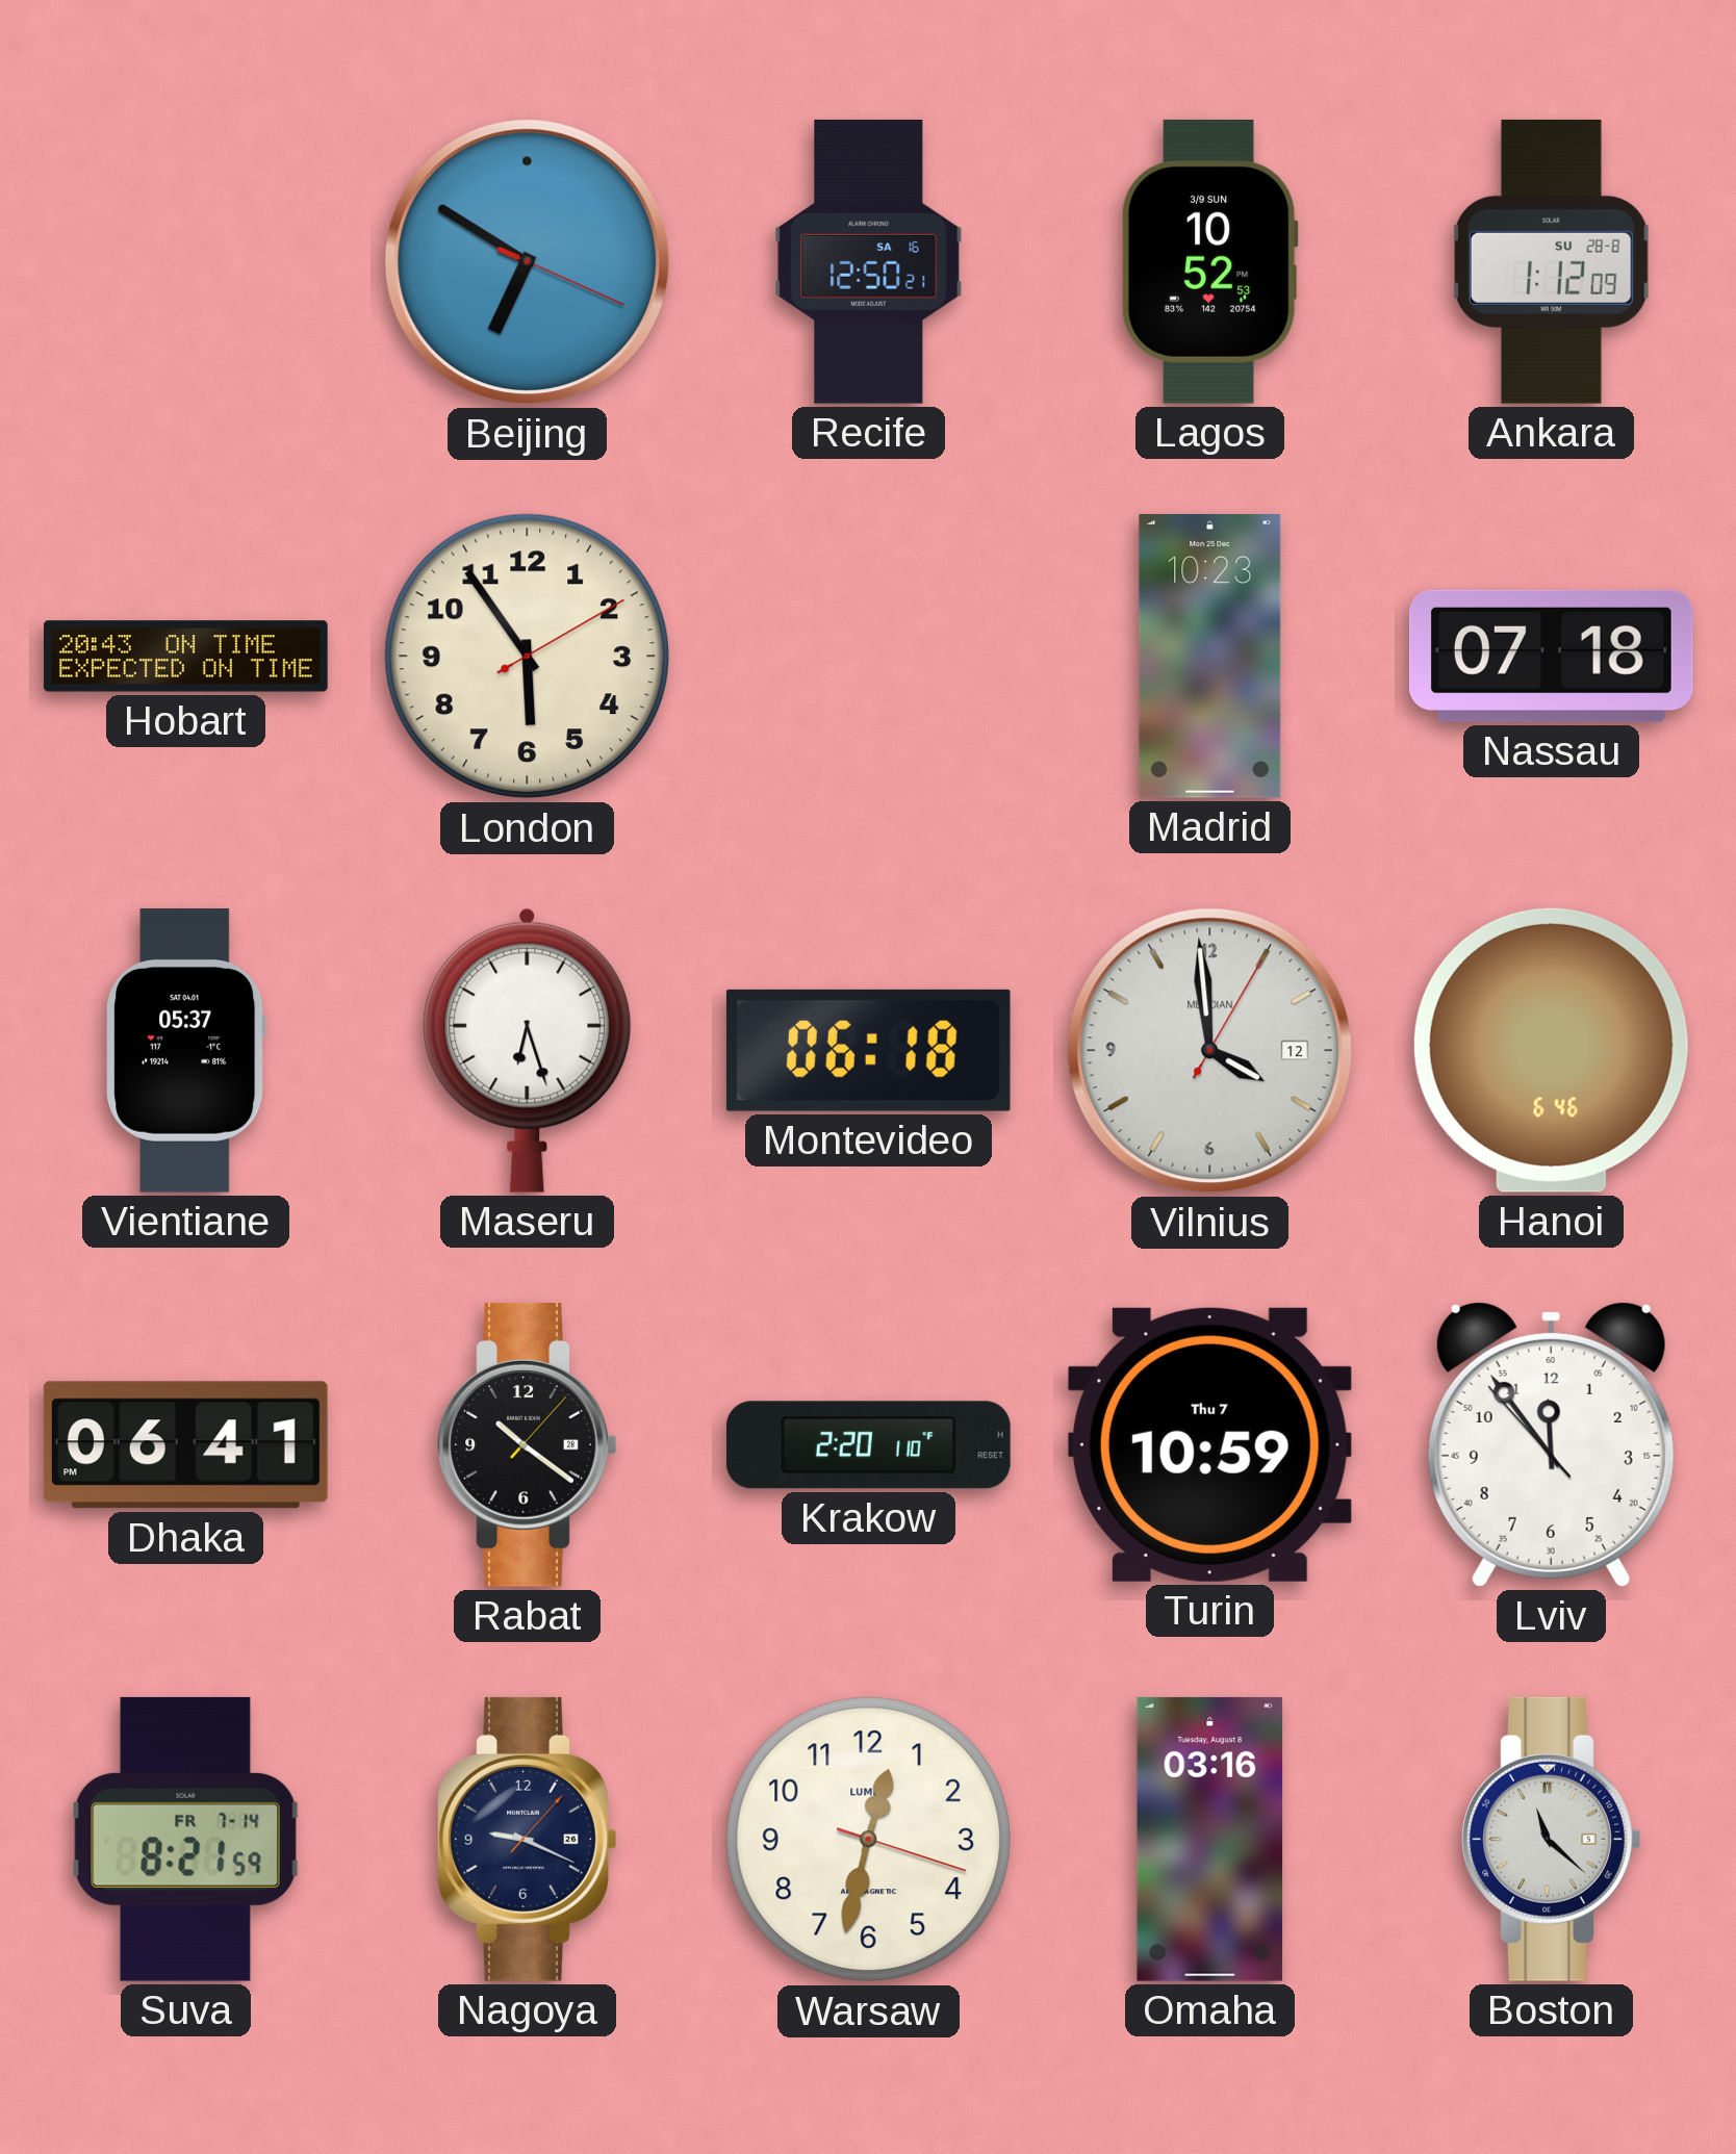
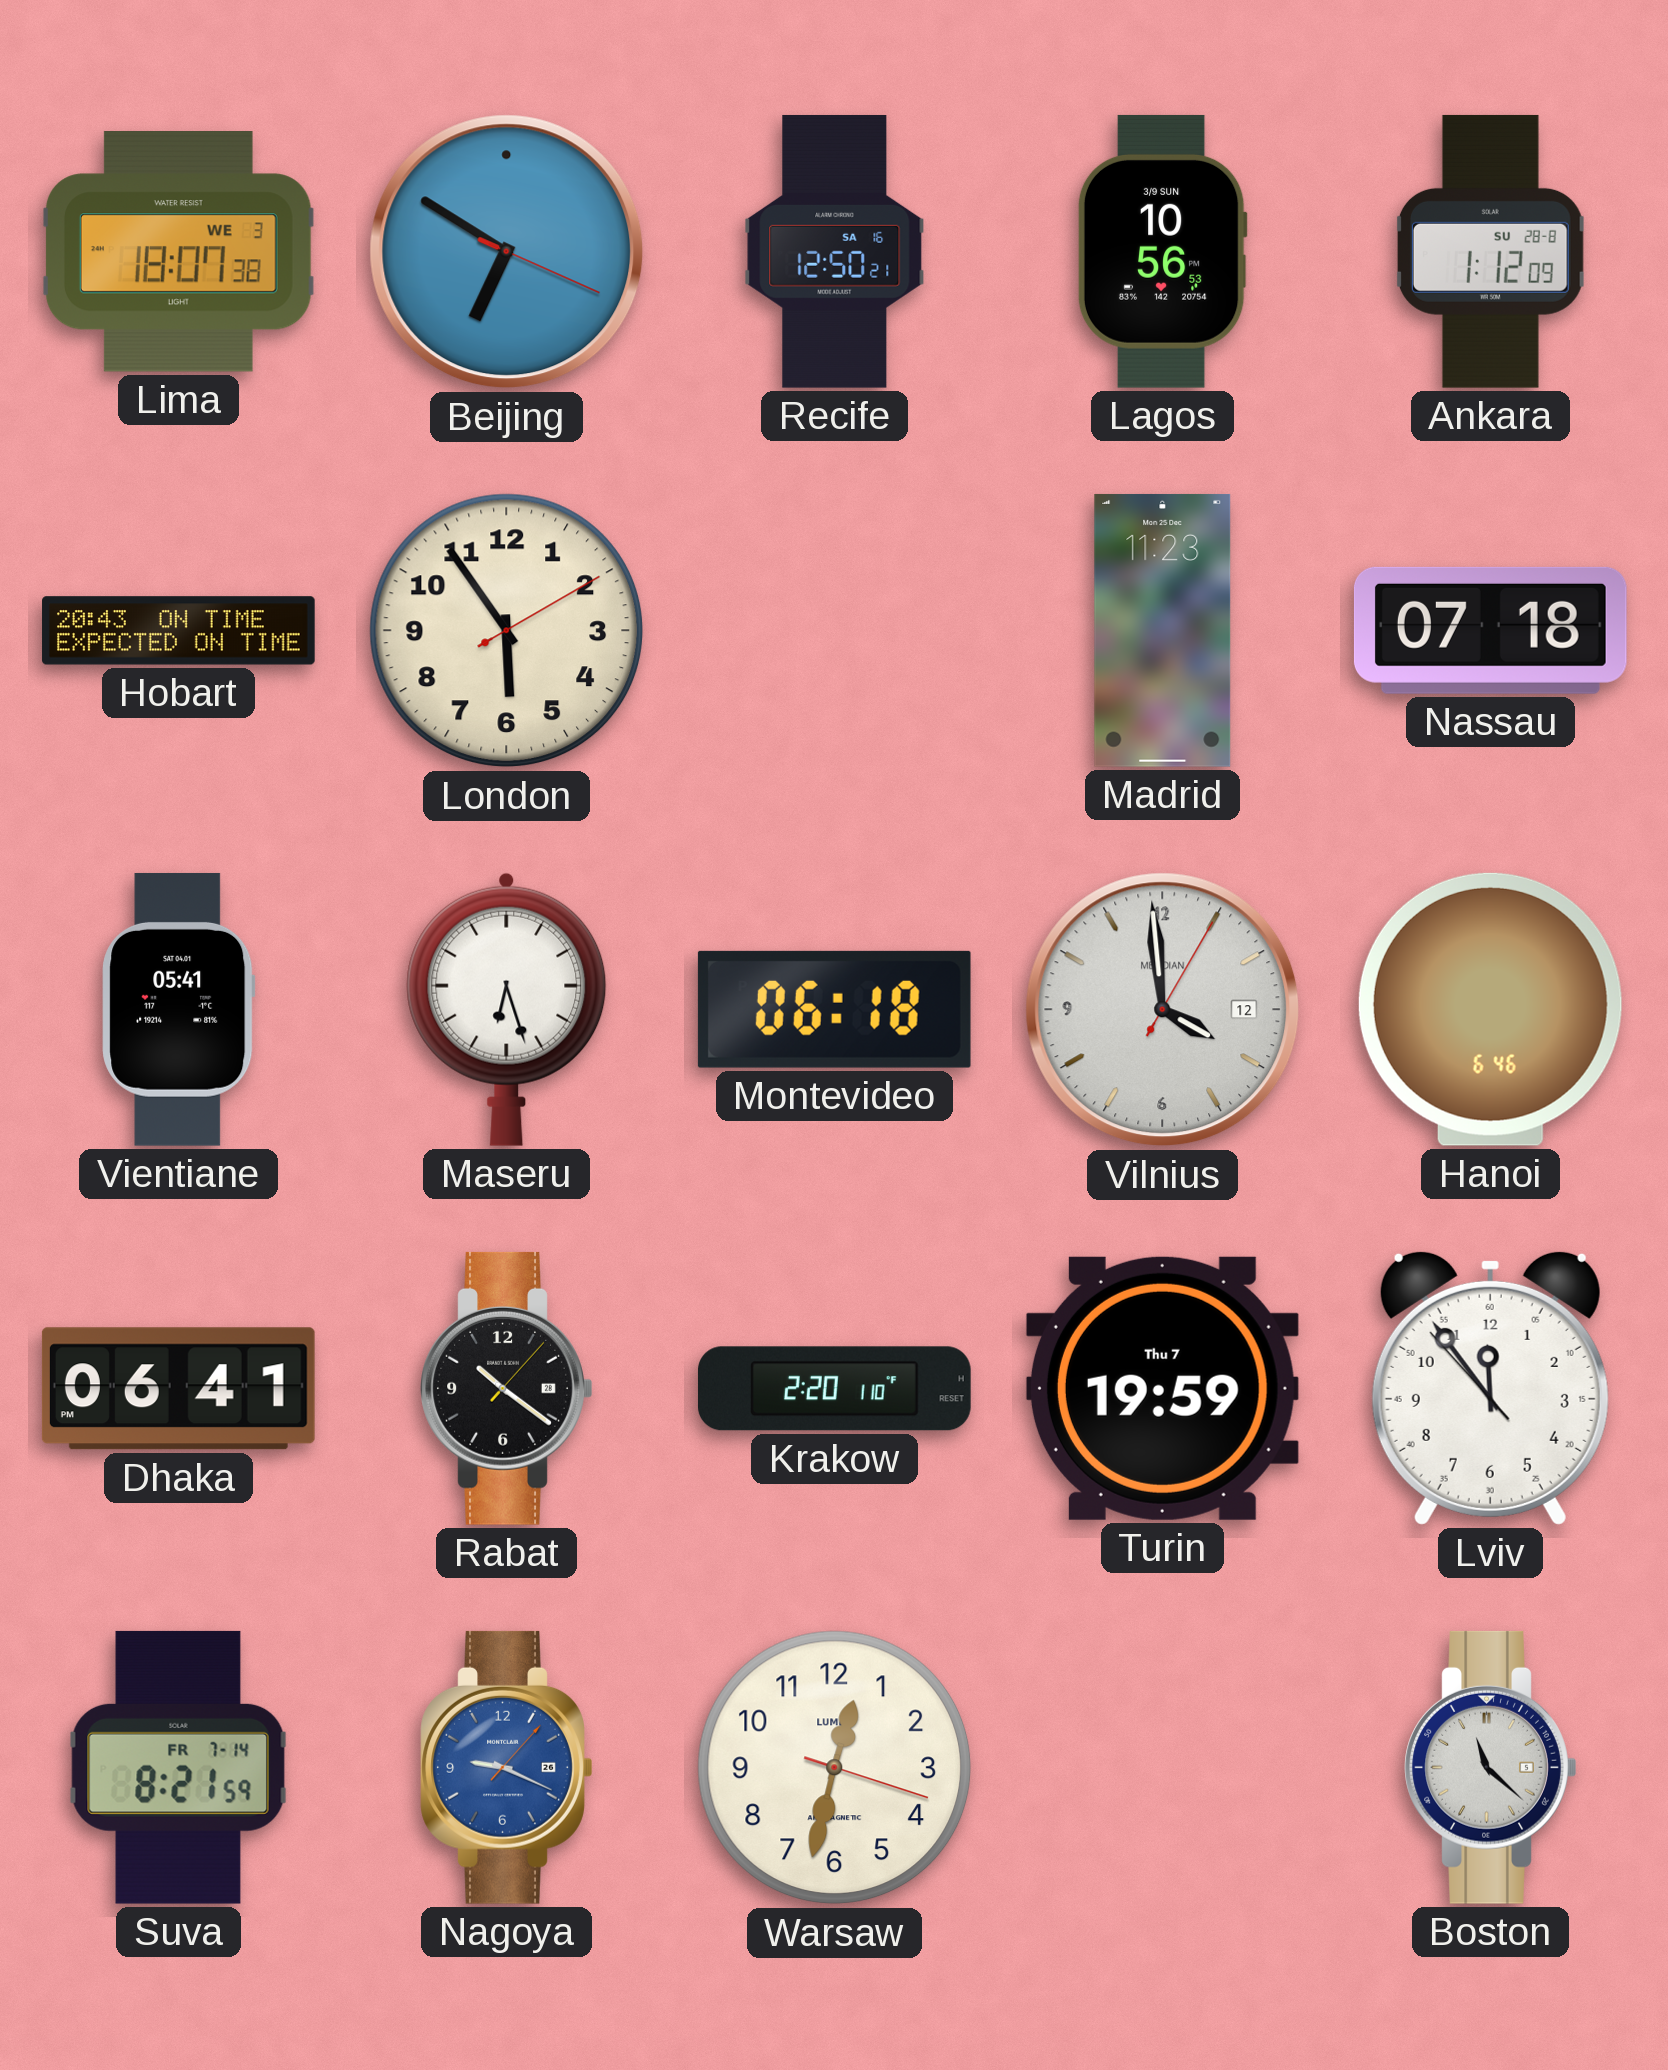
Lima: none -> 18:07
Lagos: 10:52 -> 10:56
Madrid: 10:23 -> 11:23
Vientiane: 05:37 -> 05:41
Turin: 10:59 -> 19:59
Nagoya dial: navy -> blue
Omaha: 03:16 -> none
